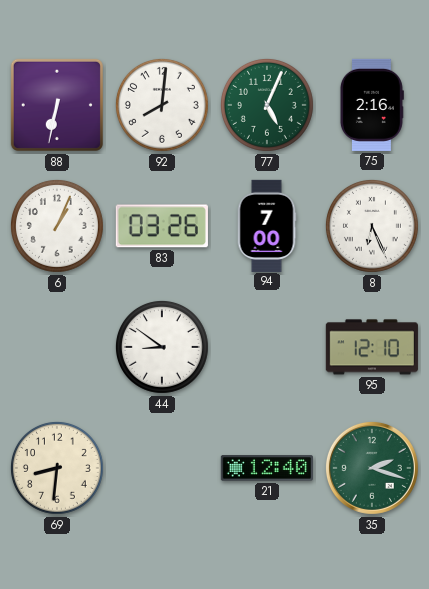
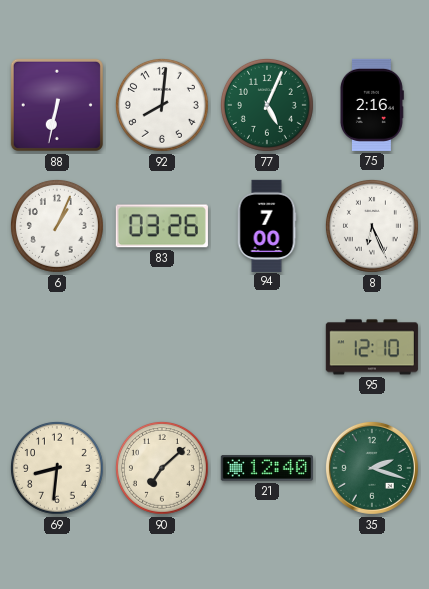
44: 8:51 -> none
90: none -> 7:08
